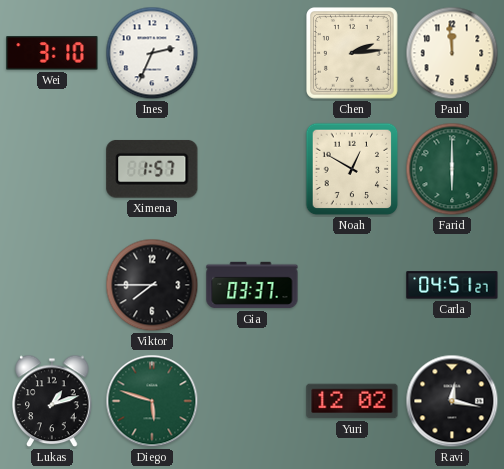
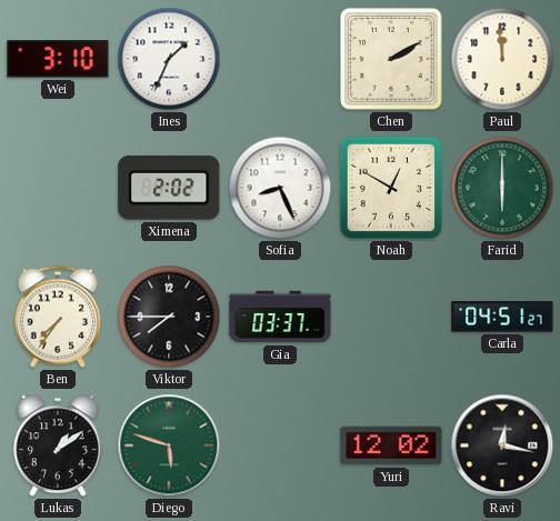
Ines: 2:34 -> 1:34
Chen: 2:14 -> 2:10
Ximena: 1:57 -> 2:02
Sofia: none -> 8:26
Ben: none -> 7:36
Lukas: 1:12 -> 1:09
